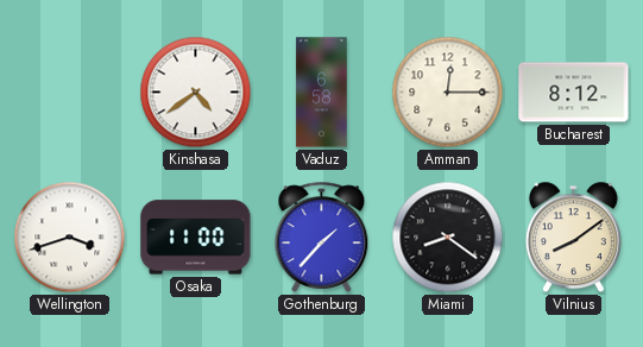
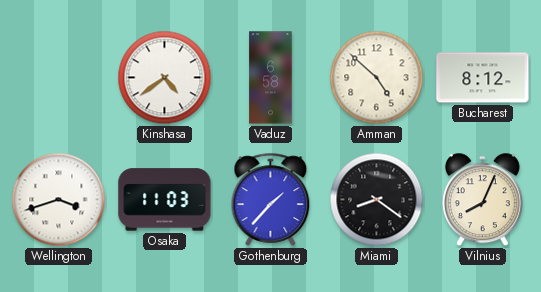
Amman: 12:15 -> 4:52
Osaka: 11:00 -> 11:03
Vilnius: 8:09 -> 8:04
